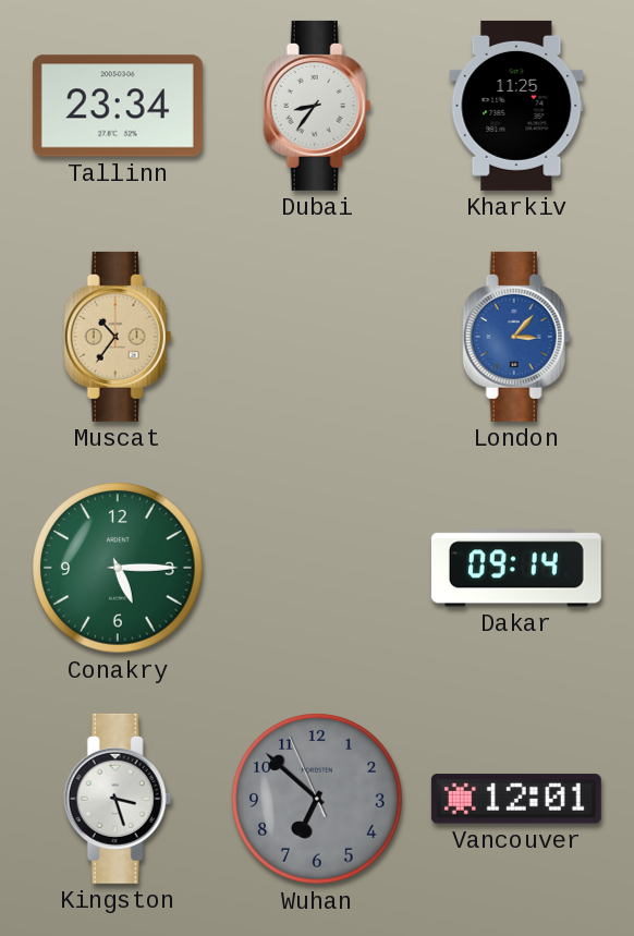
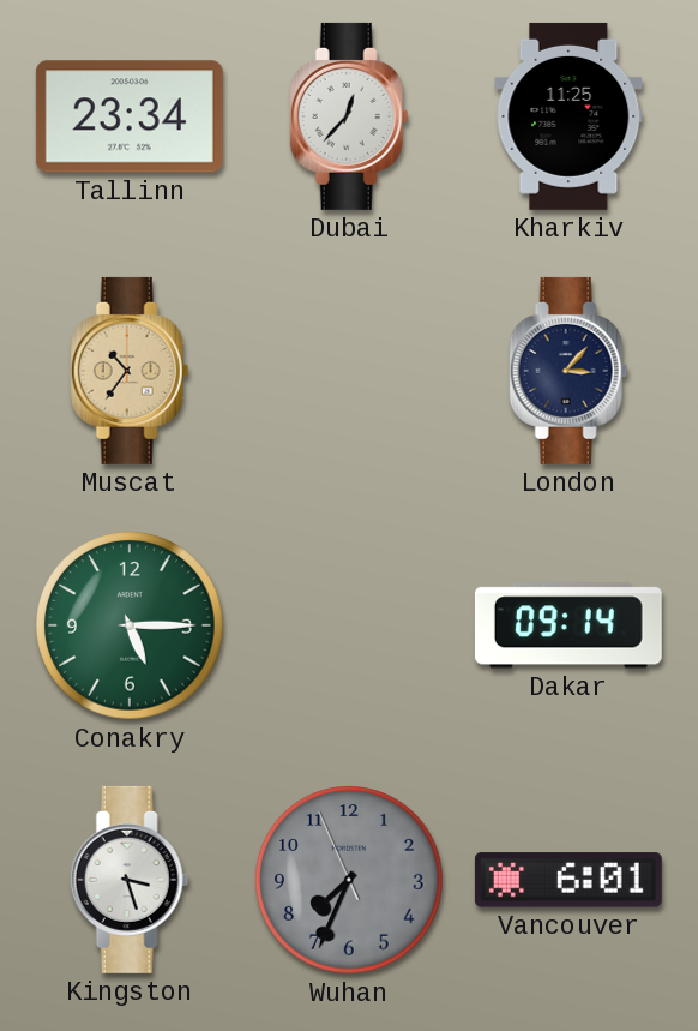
Dubai: 8:36 -> 12:37
London dial: blue -> navy
Wuhan: 6:51 -> 7:33
Vancouver: 12:01 -> 6:01
